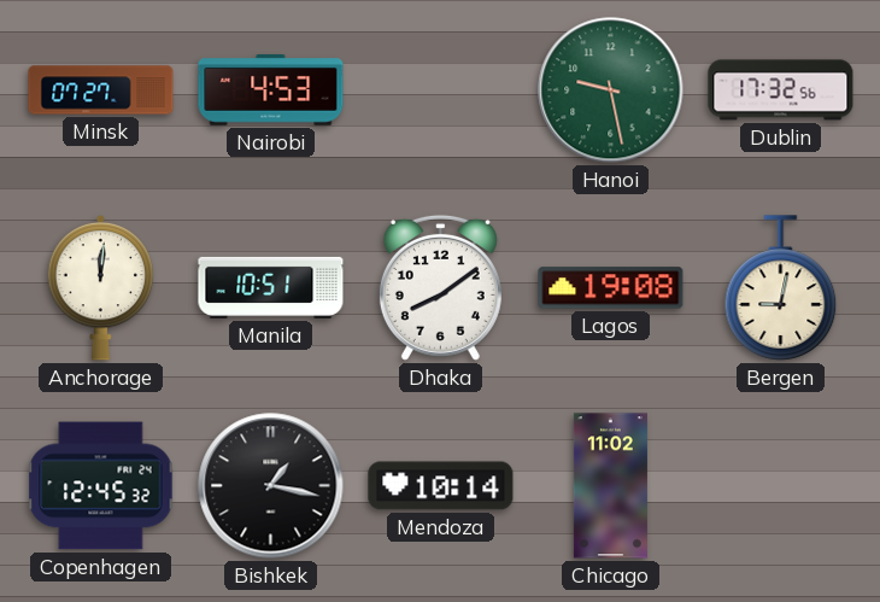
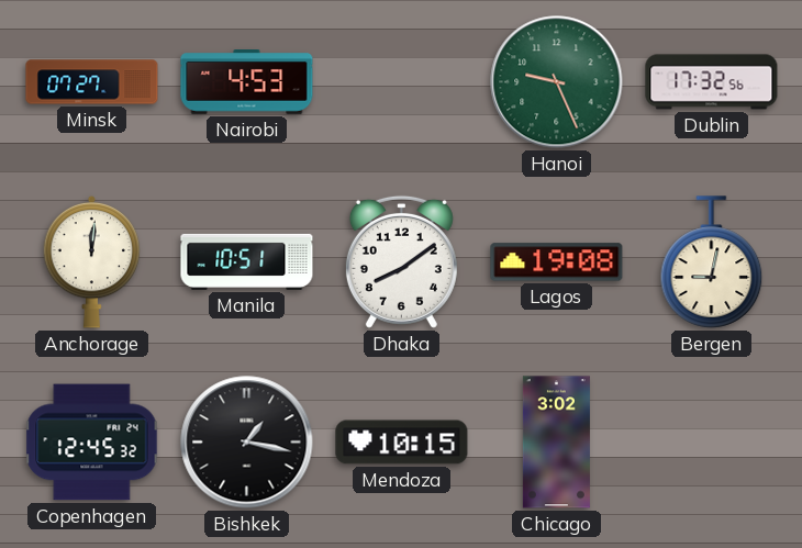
Hanoi: 9:28 -> 9:26
Mendoza: 10:14 -> 10:15
Chicago: 11:02 -> 3:02
